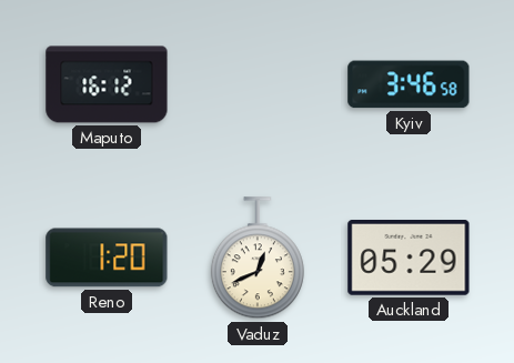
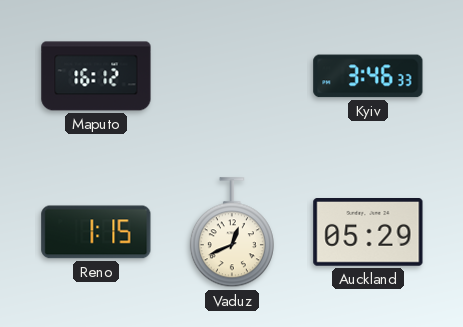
Kyiv: 3:46:58 -> 3:46:33
Reno: 1:20 -> 1:15
